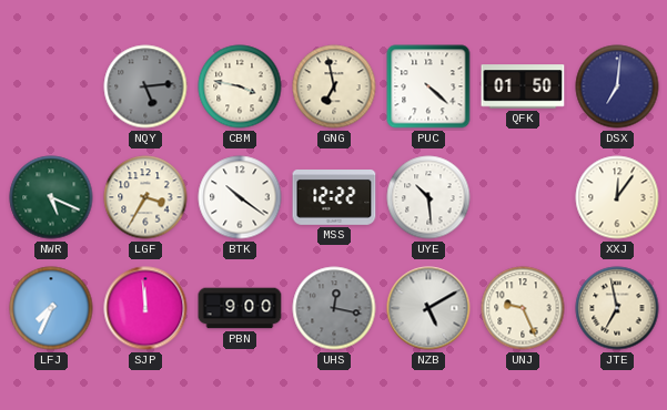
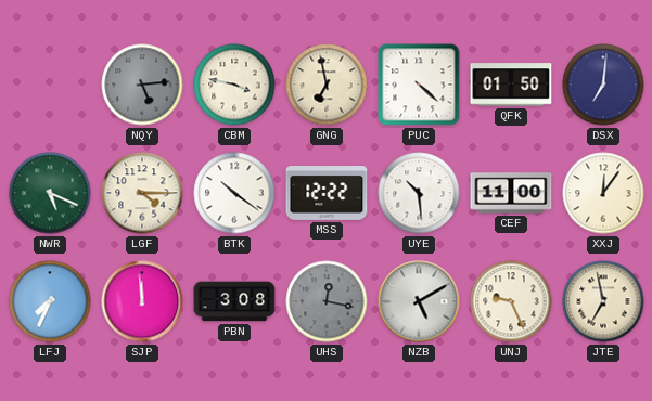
LGF: 3:35 -> 4:15
CEF: none -> 11:00
PBN: 9:00 -> 3:08
